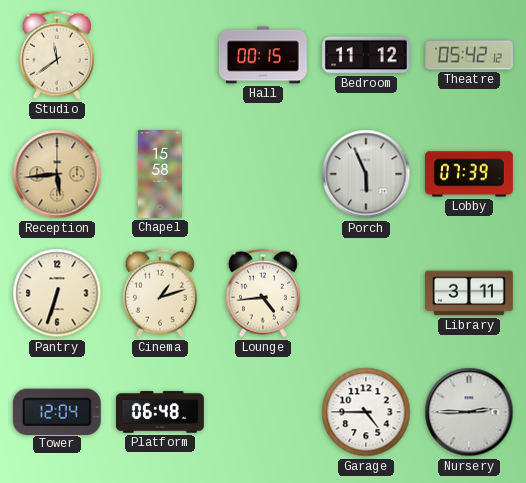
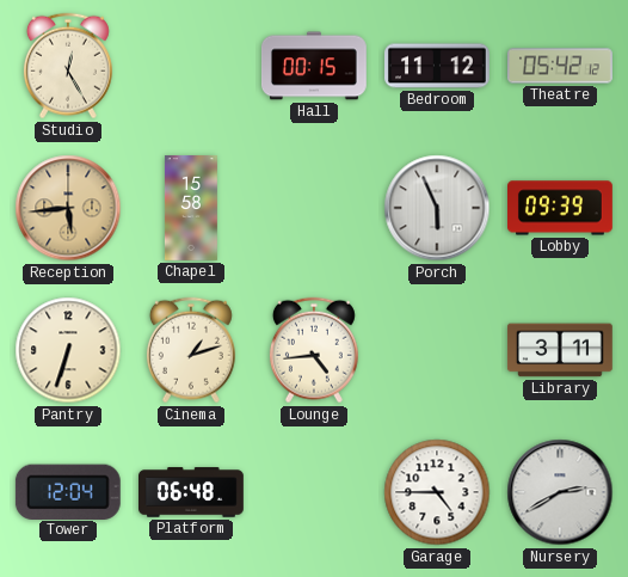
Studio: 11:39 -> 12:25
Lobby: 07:39 -> 09:39
Nursery: 2:45 -> 2:40
